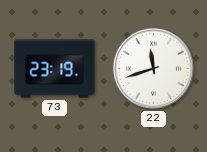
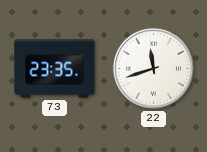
73: 23:19 -> 23:35
